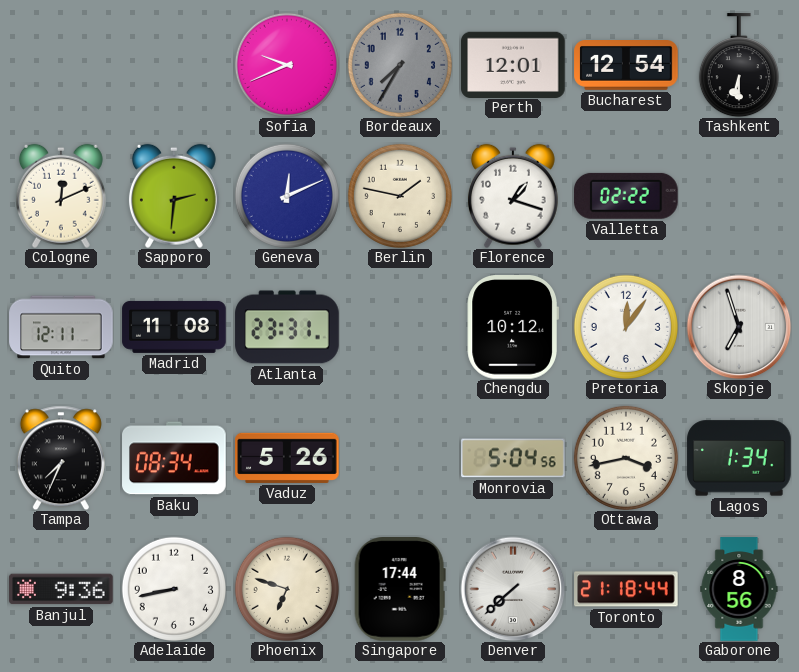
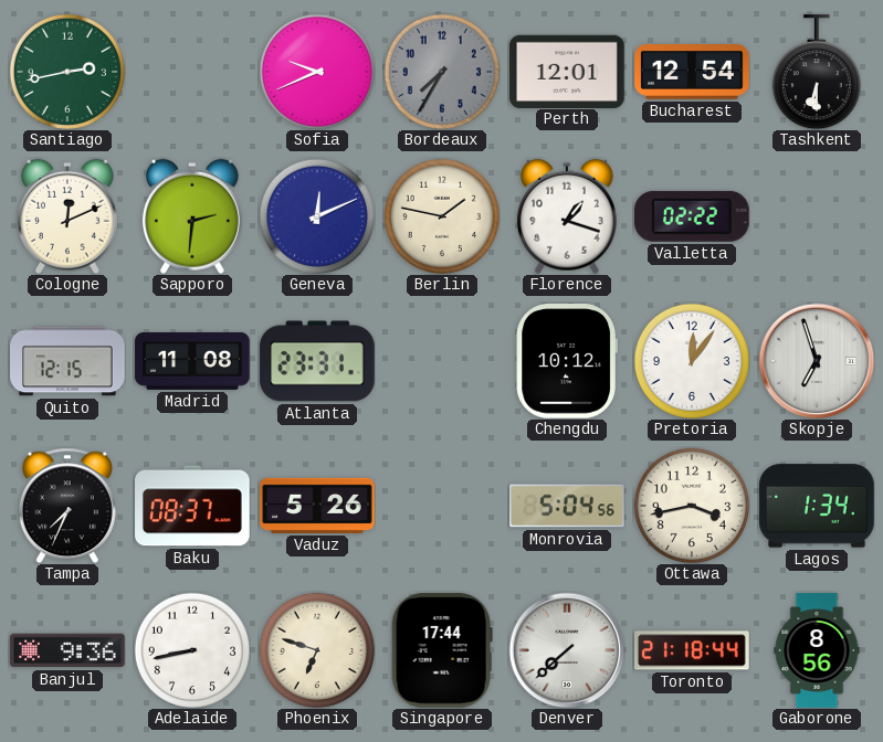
Santiago: none -> 2:43
Quito: 12:11 -> 12:15
Baku: 08:34 -> 08:37
